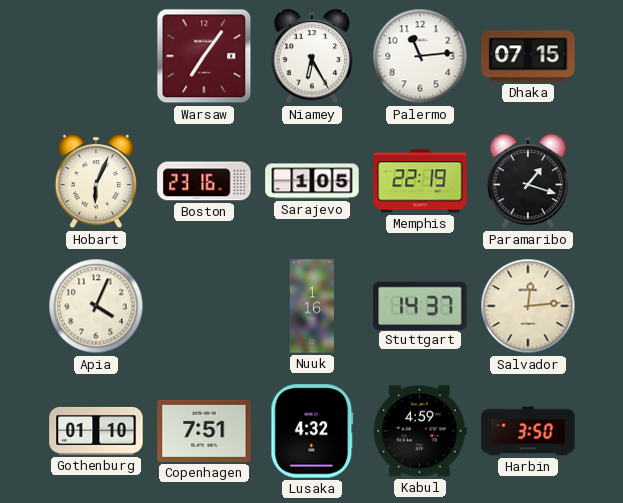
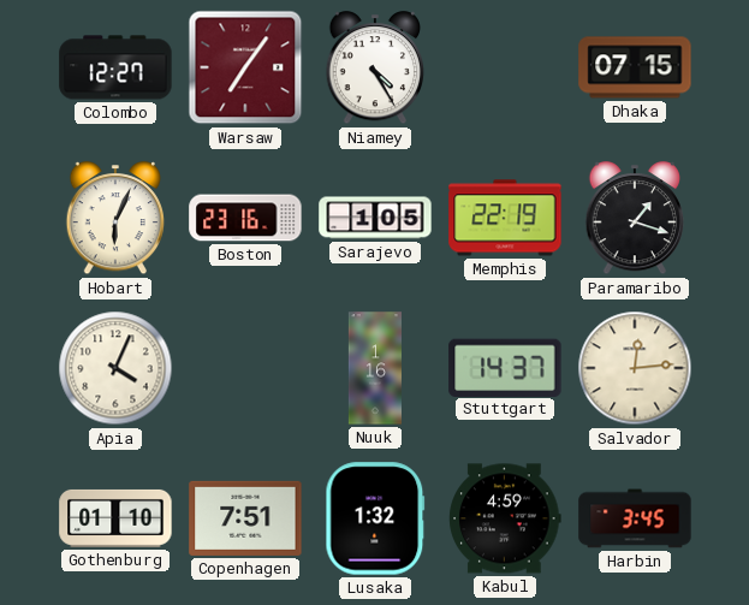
Colombo: none -> 12:27
Niamey: 6:25 -> 4:25
Palermo: 11:14 -> none
Lusaka: 4:32 -> 1:32
Harbin: 3:50 -> 3:45
